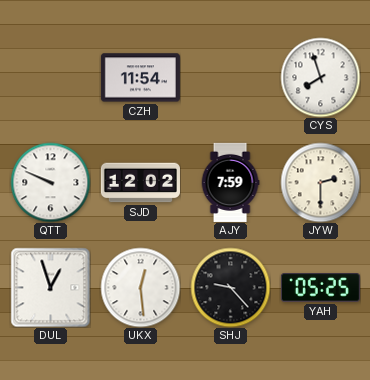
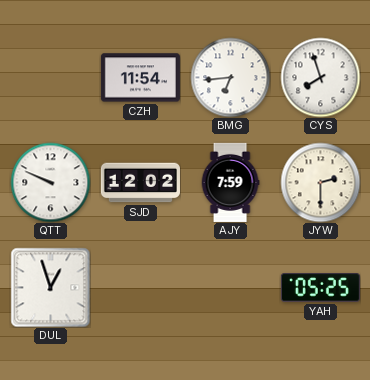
BMG: none -> 6:44
UKX: 12:29 -> none
SHJ: 9:23 -> none
